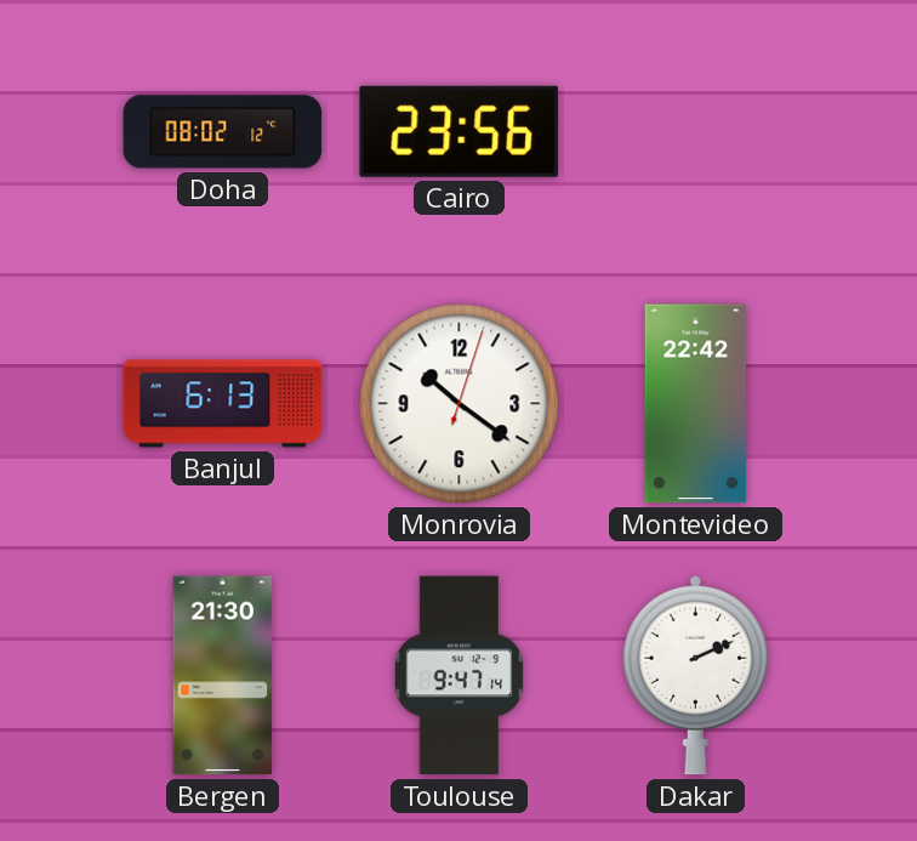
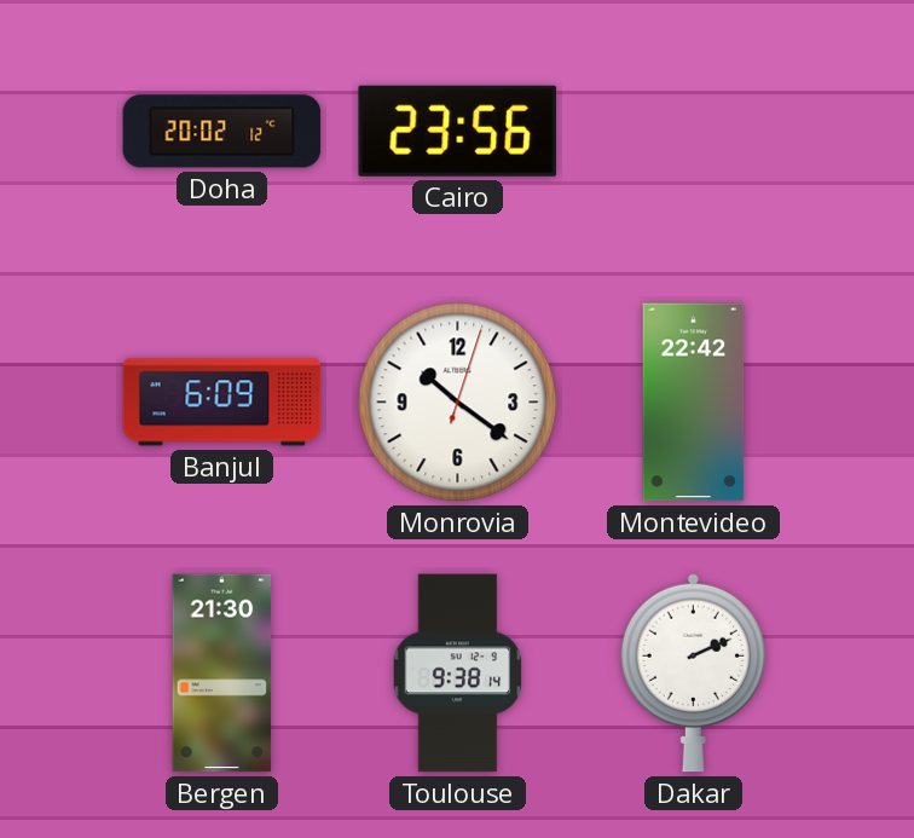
Doha: 08:02 -> 20:02
Banjul: 6:13 -> 6:09
Toulouse: 9:47 -> 9:38
